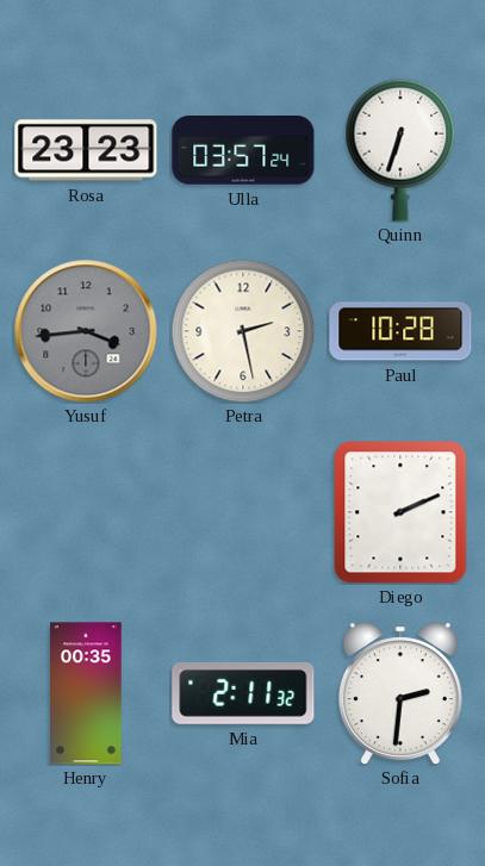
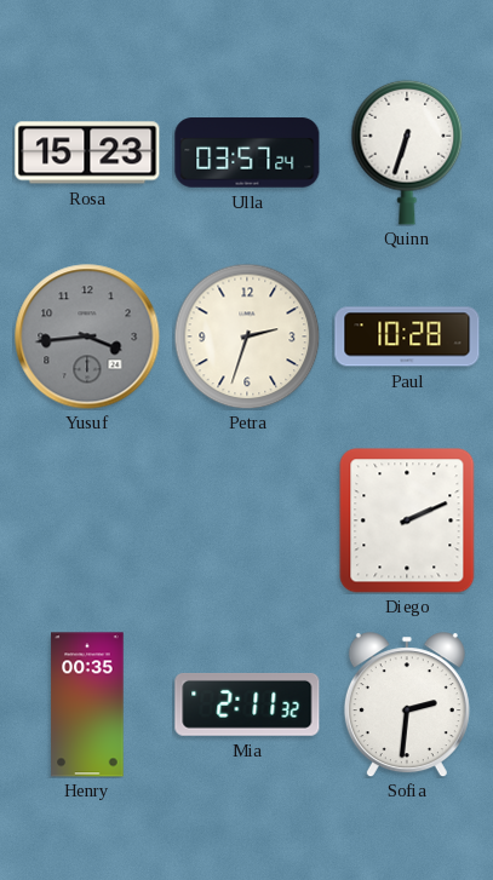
Rosa: 23:23 -> 15:23
Petra: 2:28 -> 2:33
